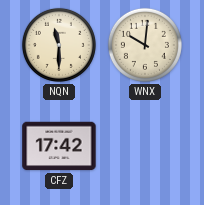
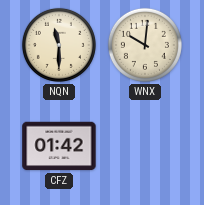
CFZ: 17:42 -> 01:42
